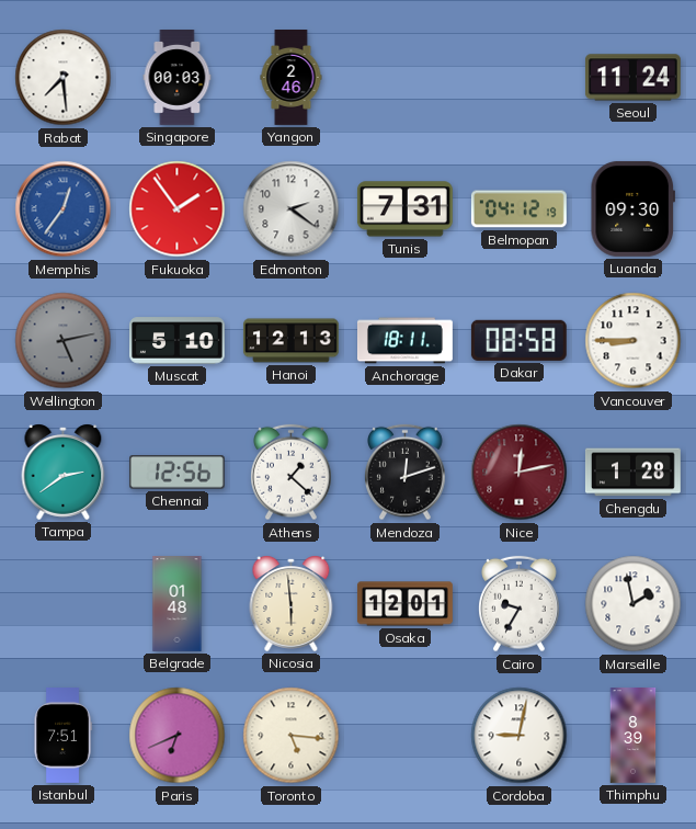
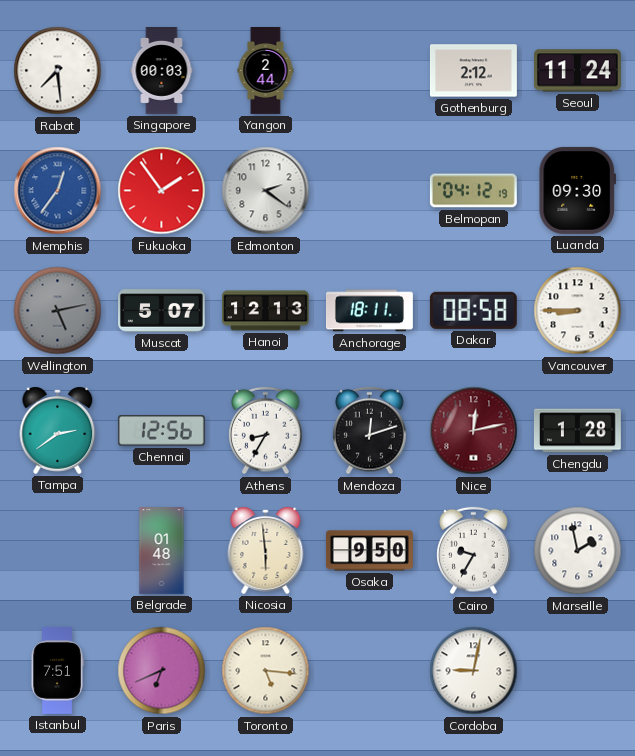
Yangon: 2:46 -> 2:44
Gothenburg: none -> 2:12
Tunis: 7:31 -> none
Muscat: 5:10 -> 5:07
Athens: 1:22 -> 8:35
Osaka: 12:01 -> 9:50
Thimphu: 8:39 -> none
